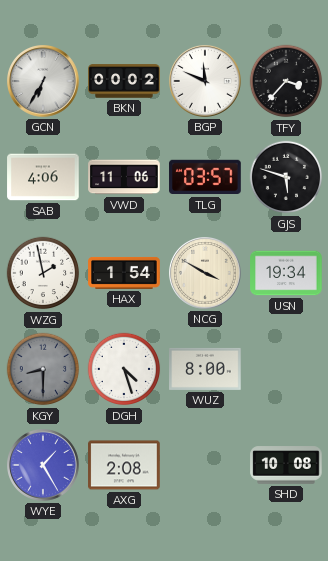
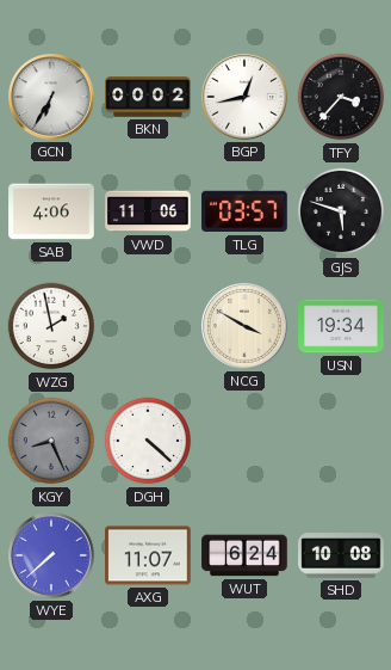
BGP: 11:49 -> 12:43
HAX: 1:54 -> none
KGY: 8:30 -> 8:26
DGH: 4:27 -> 4:22
WUZ: 8:00 -> none
WYE: 1:25 -> 7:38
AXG: 2:08 -> 11:07
WUT: none -> 6:24
